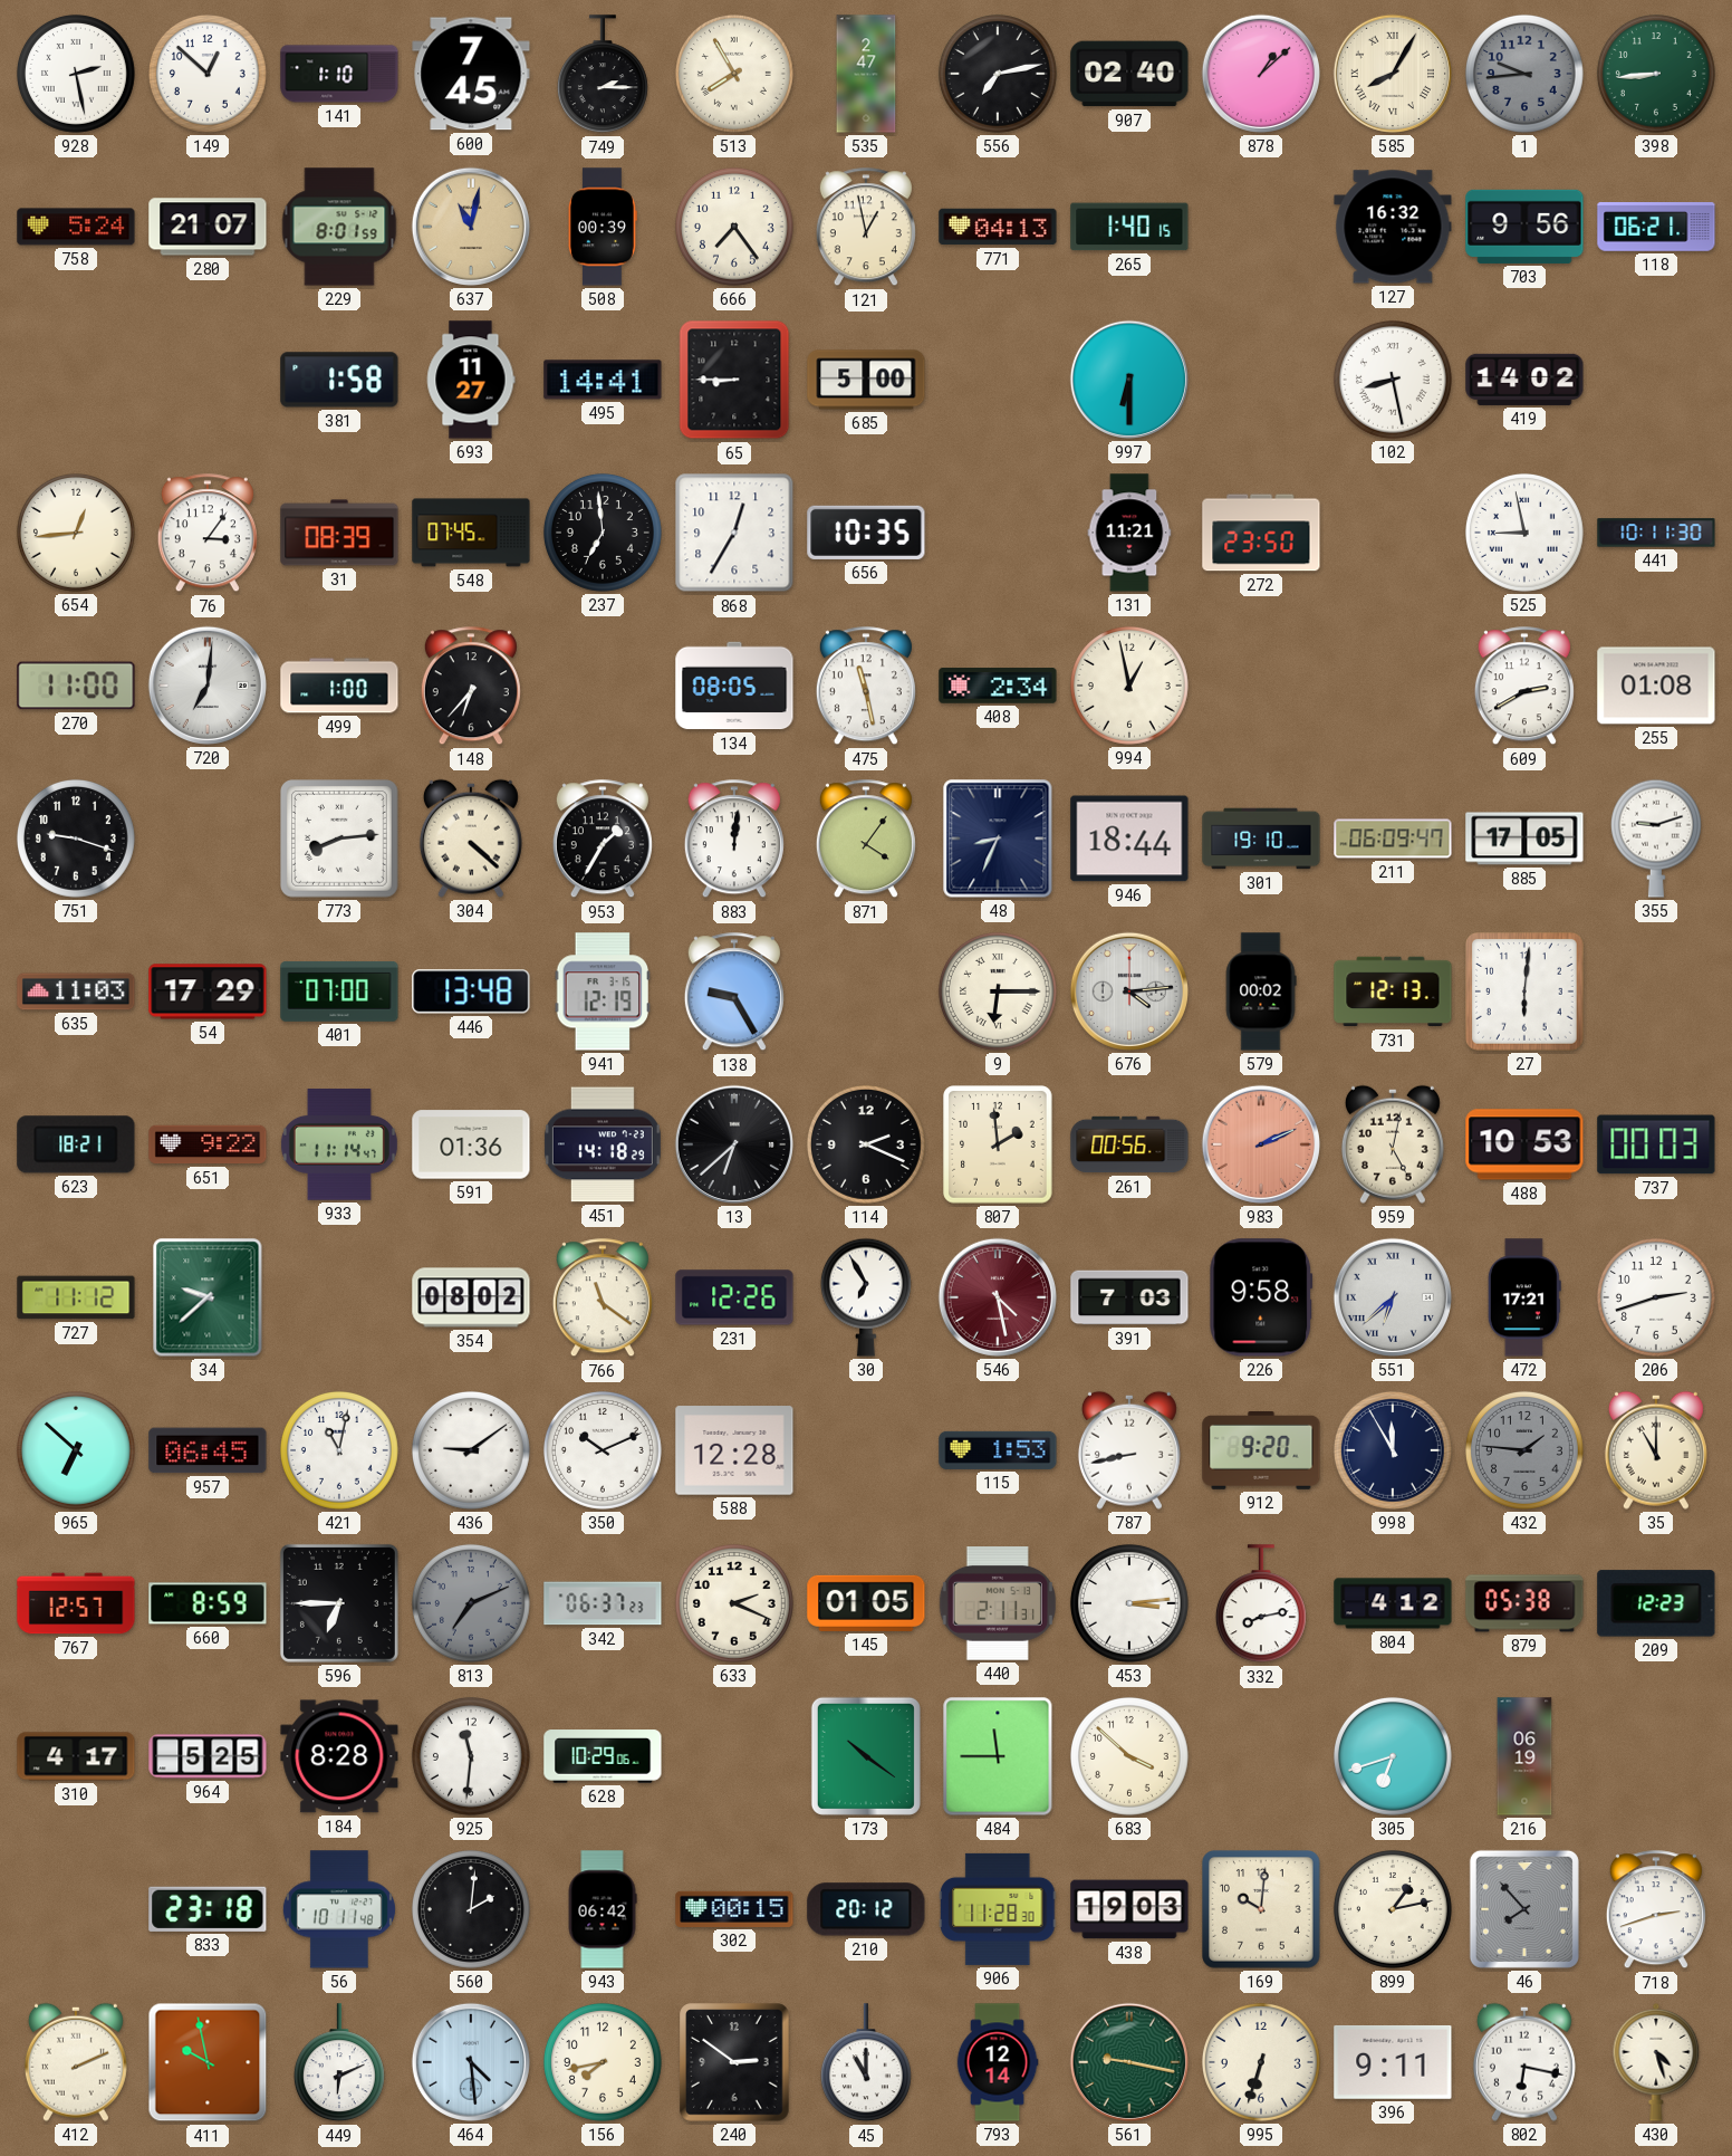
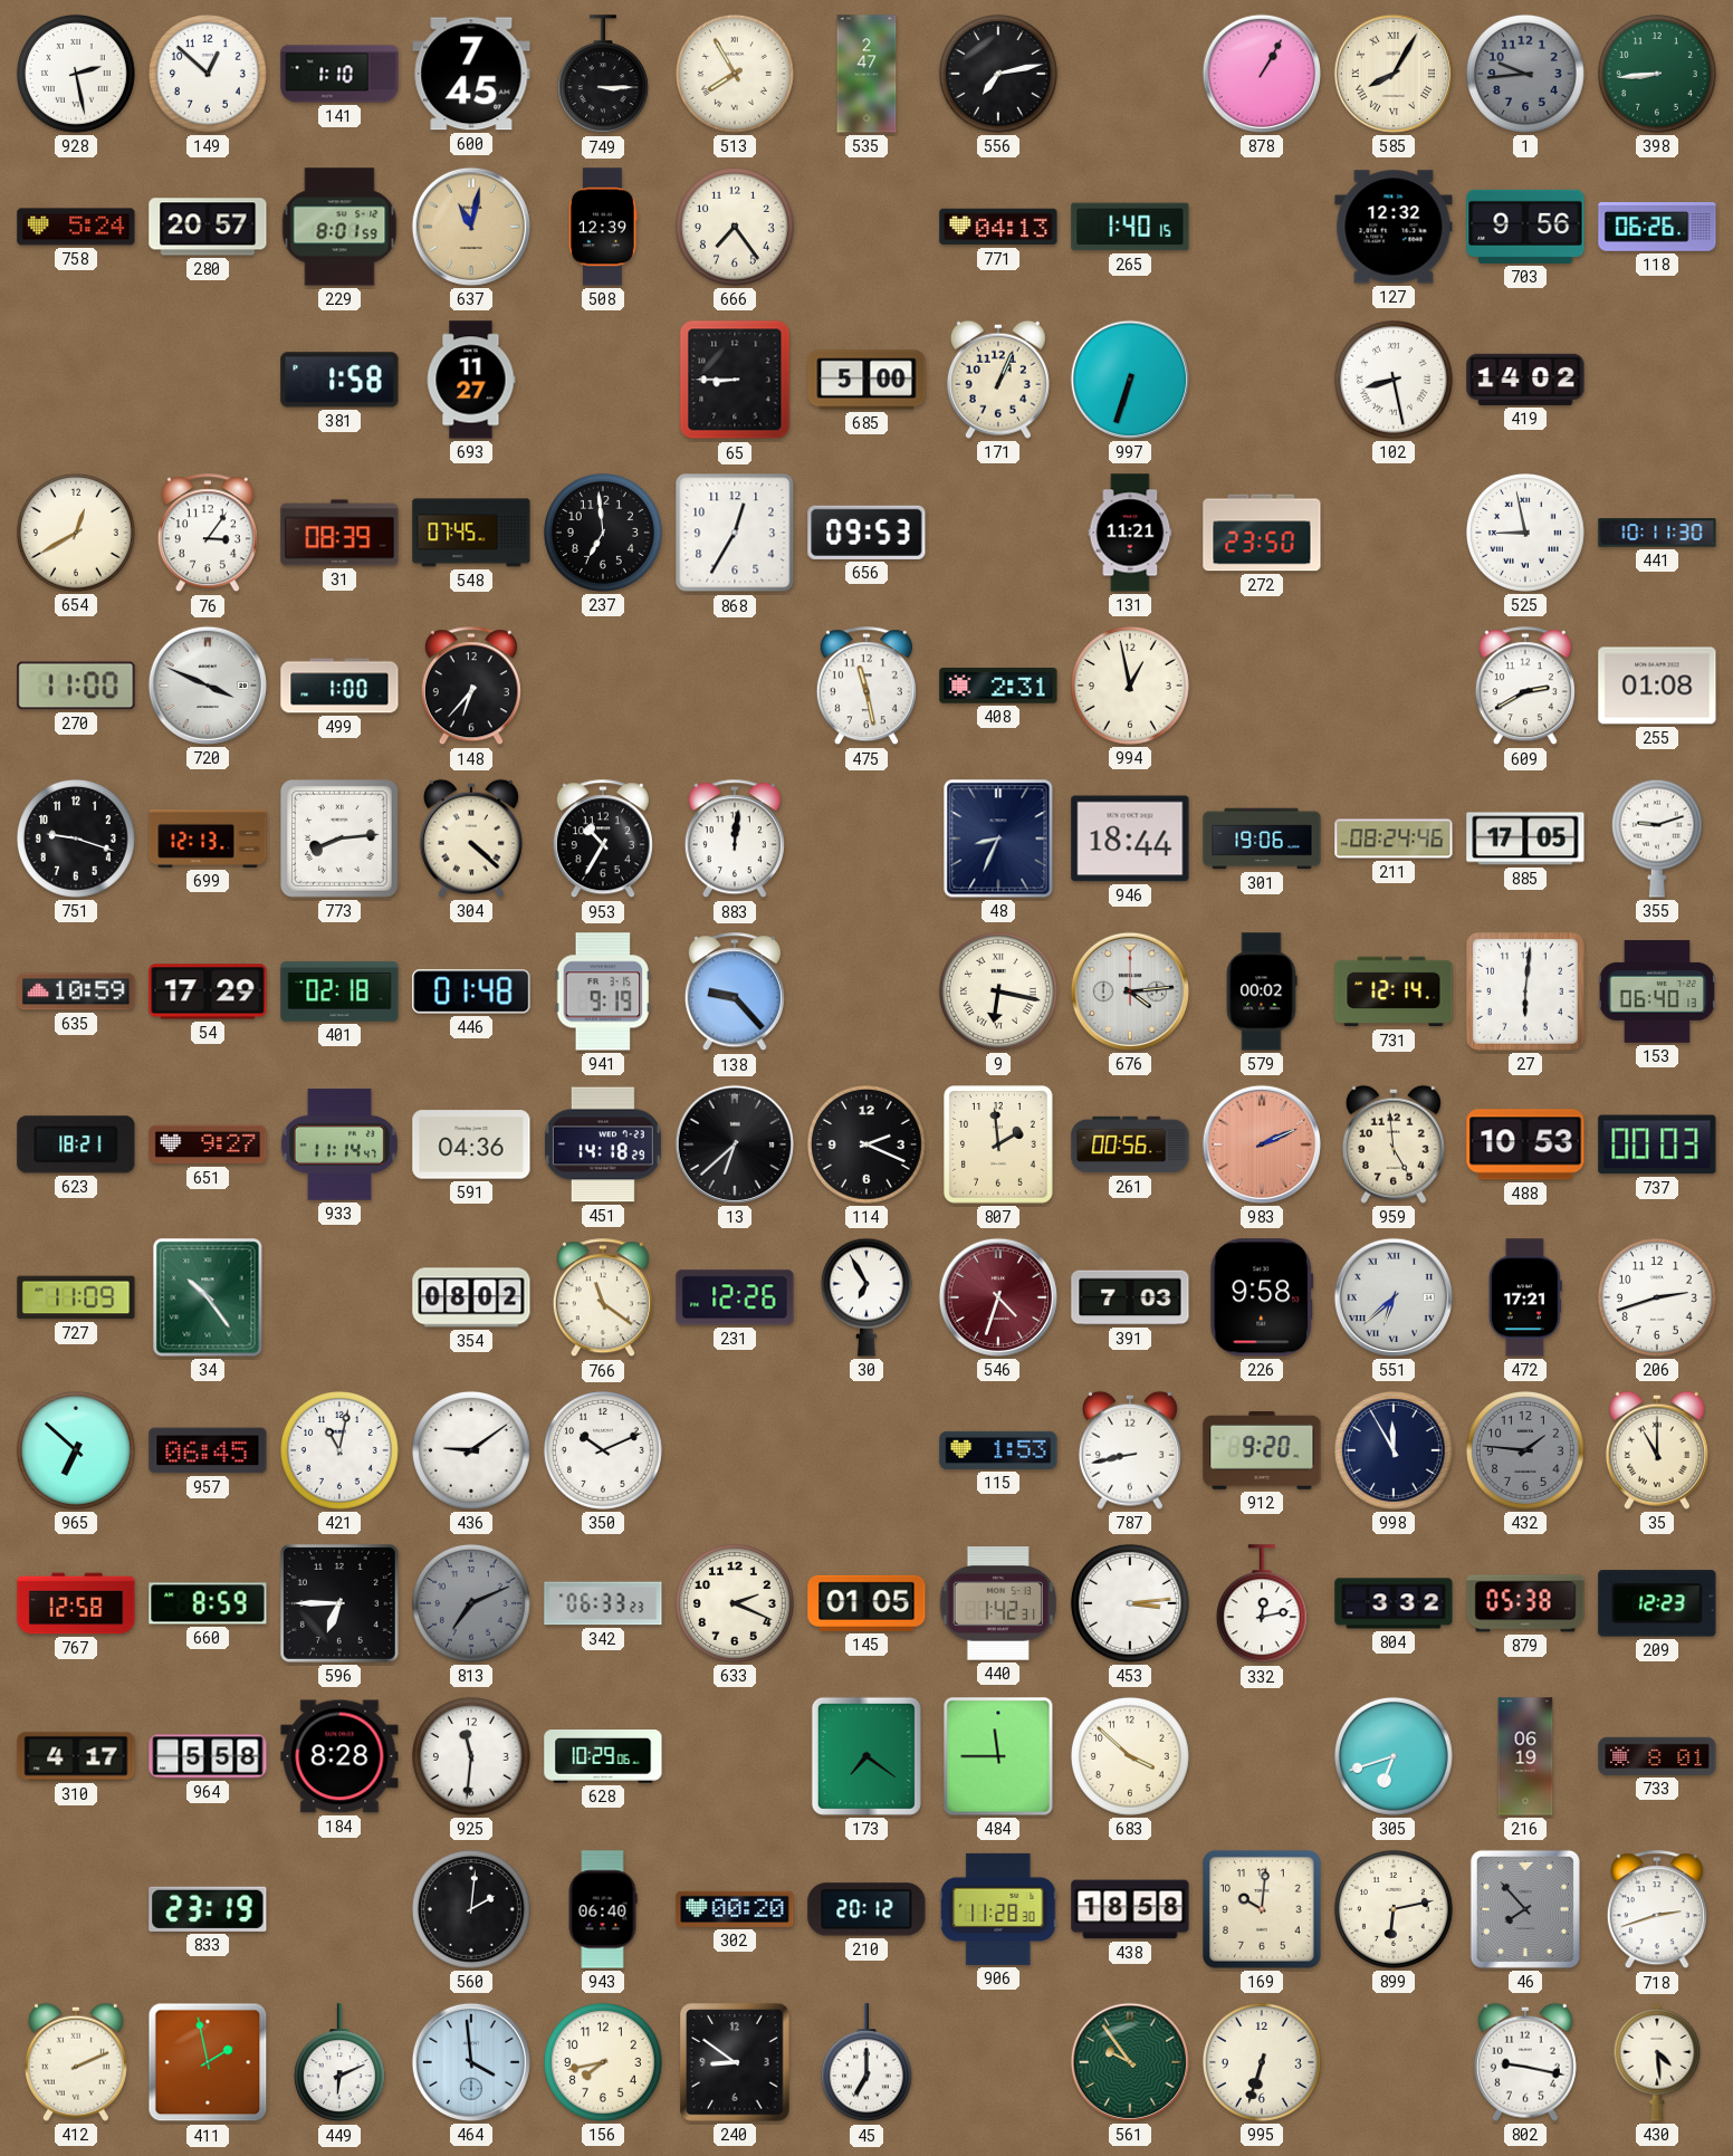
749: 2:15 -> 3:15
907: 02:40 -> none
878: 1:08 -> 1:05
280: 21:07 -> 20:57
508: 00:39 -> 12:39
121: 12:58 -> none
127: 16:32 -> 12:32
118: 06:21 -> 06:26
495: 14:41 -> none
171: none -> 1:04
997: 6:30 -> 6:33
654: 12:44 -> 12:40
656: 10:35 -> 09:53
720: 7:01 -> 3:49
134: 08:05 -> none
408: 2:34 -> 2:31
699: none -> 12:13
953: 1:35 -> 10:35
871: 4:06 -> none
301: 19:10 -> 19:06
211: 06:09 -> 08:24
635: 11:03 -> 10:59
401: 07:00 -> 02:18
446: 13:48 -> 01:48
941: 12:19 -> 9:19
138: 9:25 -> 9:23
9: 6:15 -> 6:17
731: 12:13 -> 12:14
153: none -> 06:40
651: 9:22 -> 9:27
591: 01:36 -> 04:36
959: 5:02 -> 4:59
727: 11:12 -> 11:09
34: 9:38 -> 10:24
546: 4:28 -> 4:33
588: 12:28 -> none
767: 12:57 -> 12:58
342: 06:37 -> 06:33
440: 2:11 -> 1:42
332: 8:13 -> 12:13
804: 4:12 -> 3:32
964: 5:25 -> 5:58
173: 10:21 -> 7:21
733: none -> 8:01
833: 23:18 -> 23:19
56: 10:11 -> none
943: 06:42 -> 06:40
302: 00:15 -> 00:20
438: 19:03 -> 18:58
899: 1:13 -> 6:13
411: 9:58 -> 1:58
464: 4:29 -> 3:59
240: 2:51 -> 8:51
45: 11:00 -> 7:00
793: 12:14 -> none
561: 9:17 -> 9:54
396: 9:11 -> none
802: 6:17 -> 9:17
430: 4:27 -> 4:29
